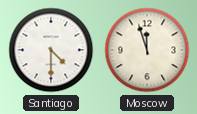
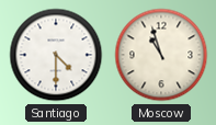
Moscow: 11:57 -> 10:57
